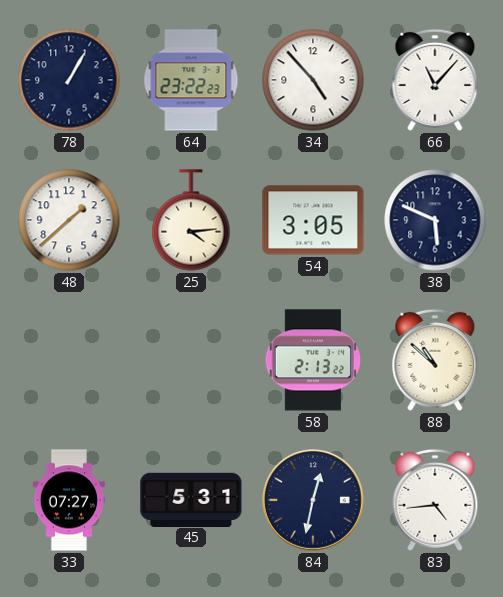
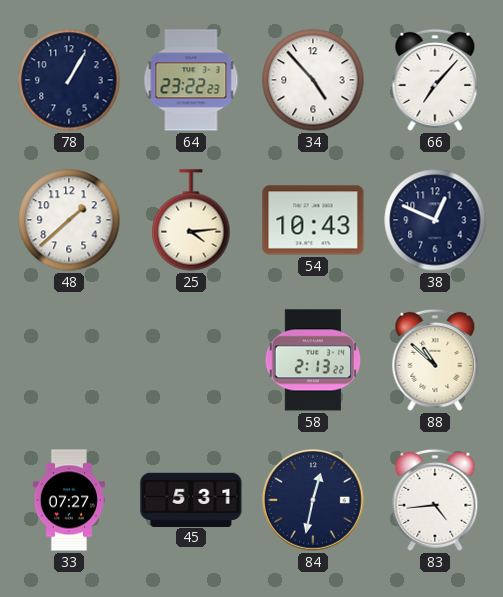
66: 11:07 -> 7:07
54: 3:05 -> 10:43
38: 5:49 -> 12:49
